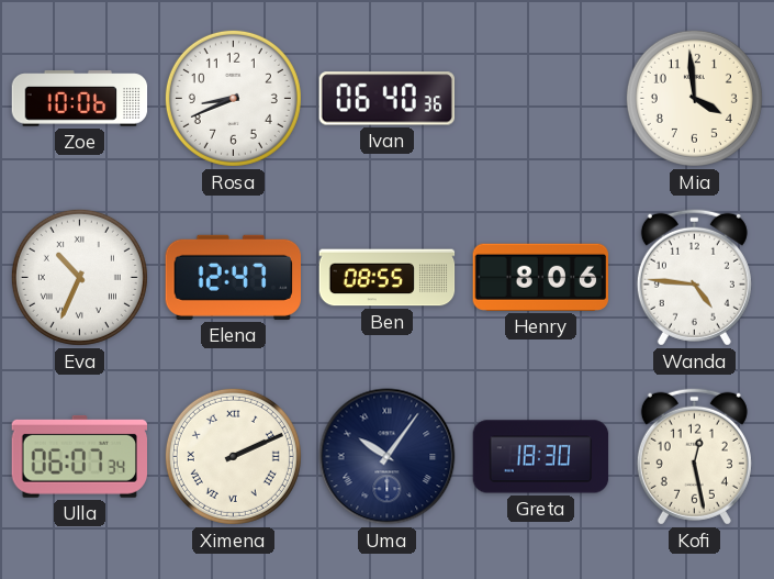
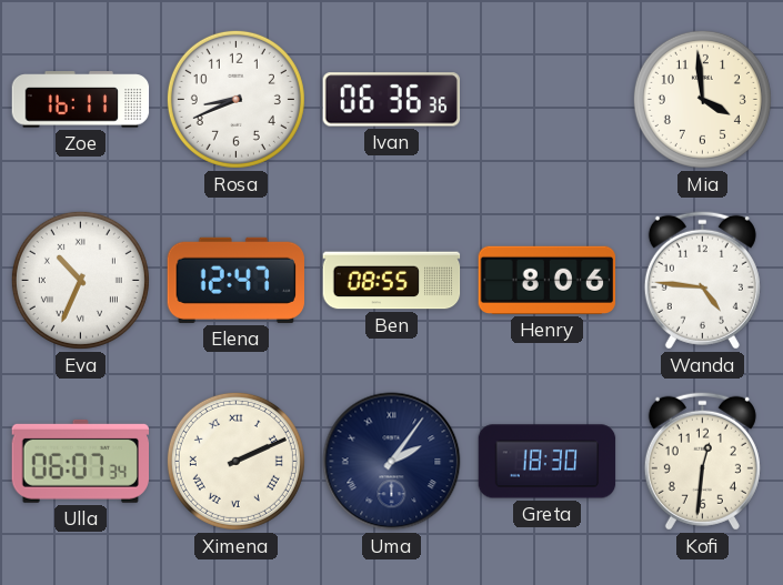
Zoe: 10:06 -> 16:11
Ivan: 06:40 -> 06:36
Uma: 10:06 -> 2:06
Kofi: 12:28 -> 12:31
